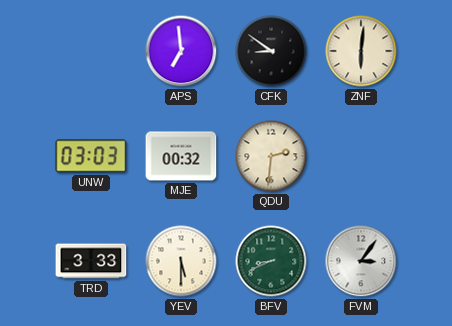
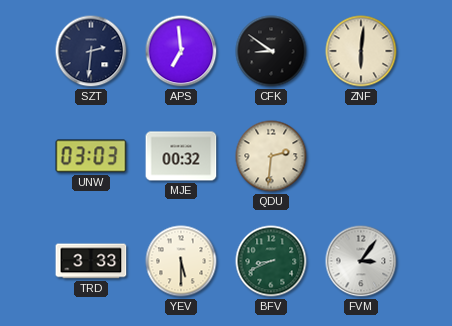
SZT: none -> 2:31
